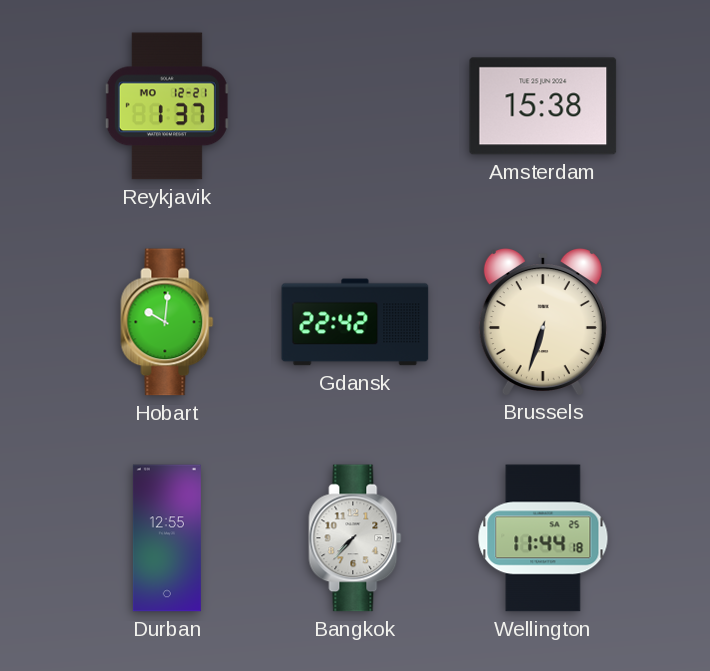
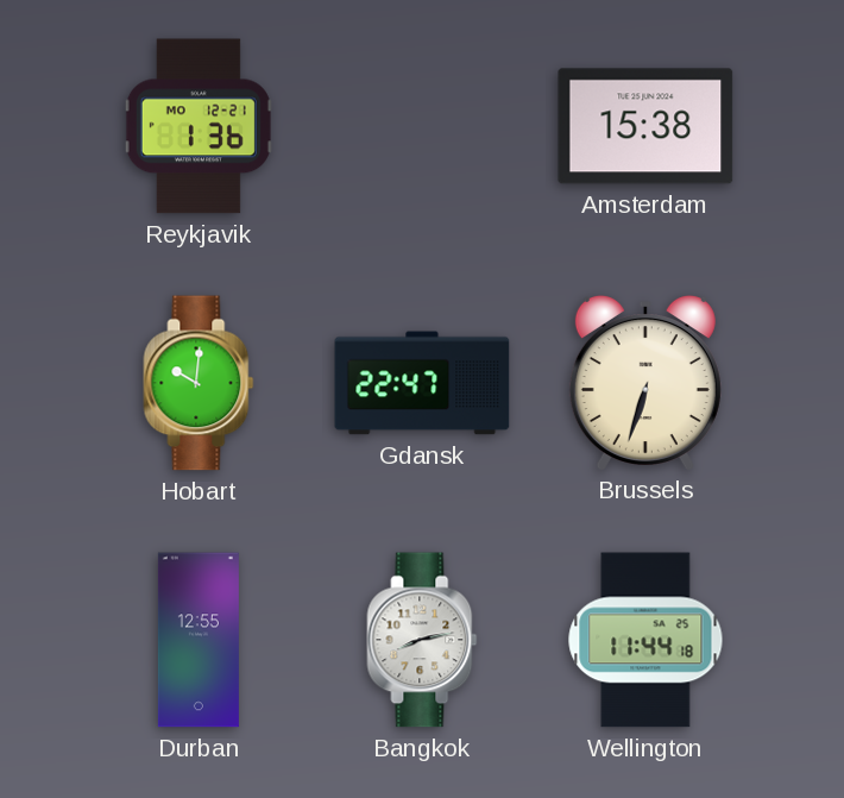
Reykjavik: 1:37 -> 1:36
Gdansk: 22:42 -> 22:47
Bangkok: 7:37 -> 8:13
